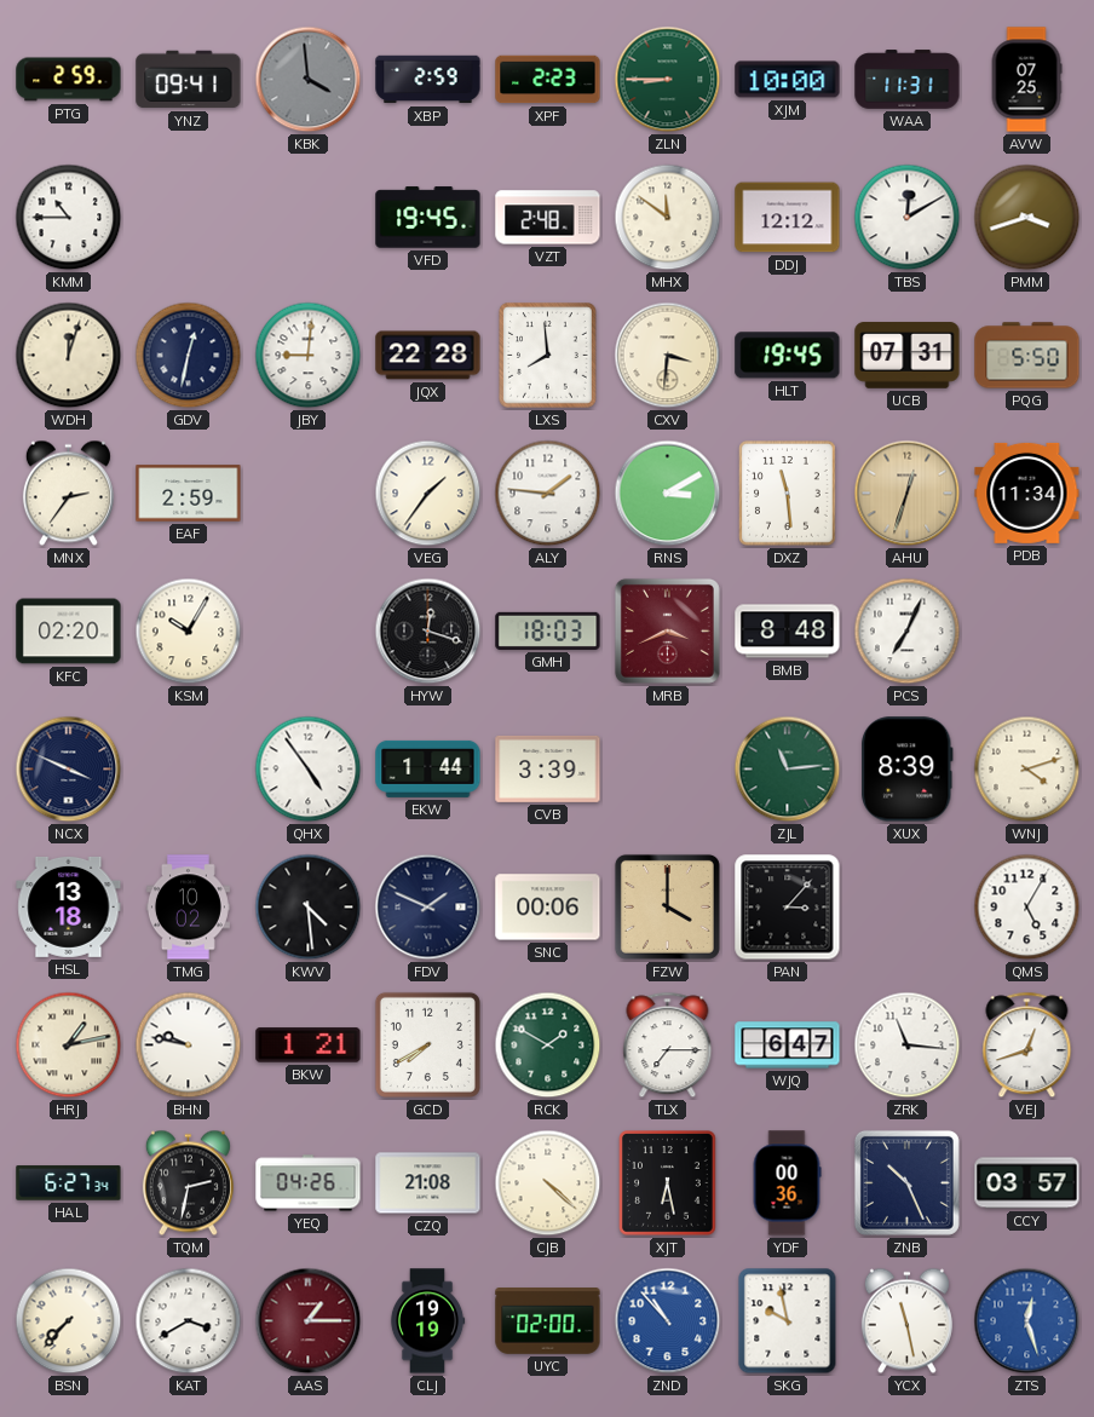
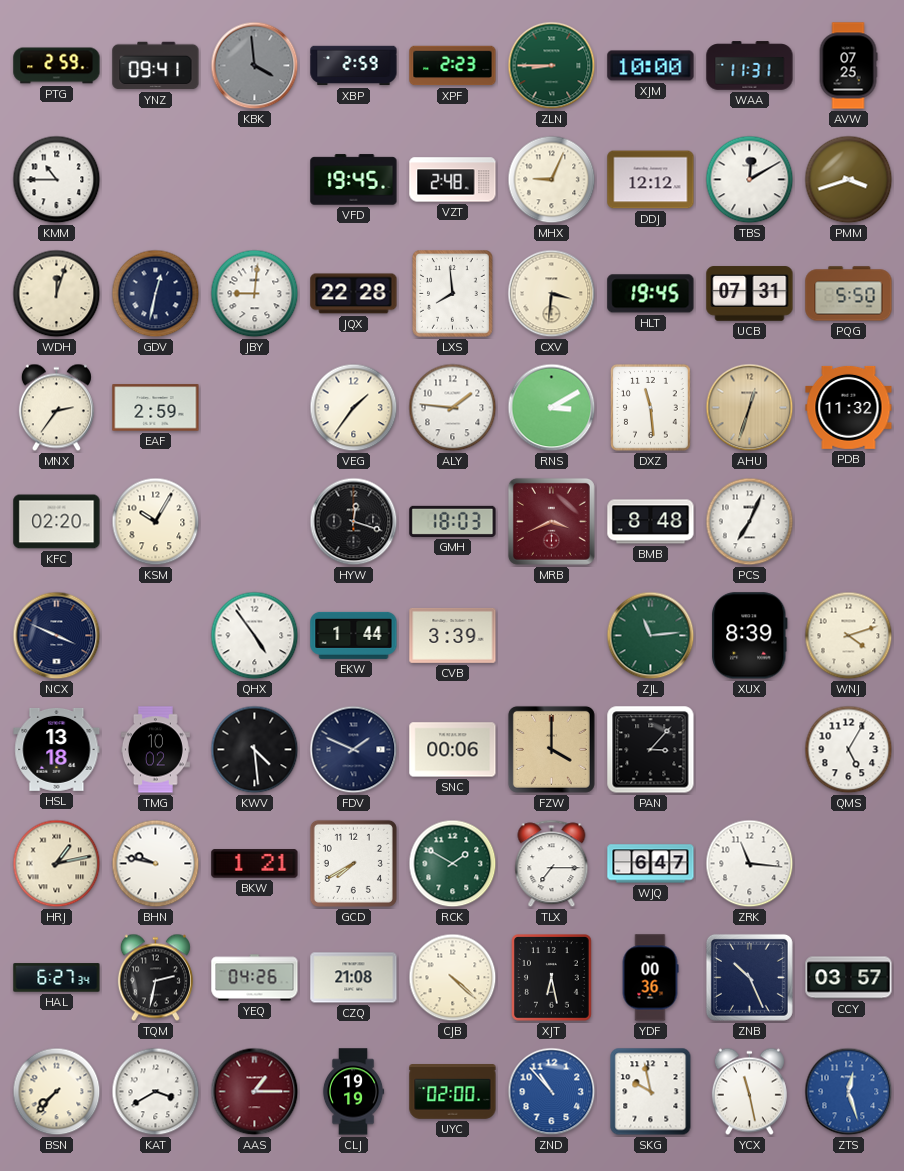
MHX: 11:51 -> 9:04
PDB: 11:34 -> 11:32
VEJ: 12:42 -> none
